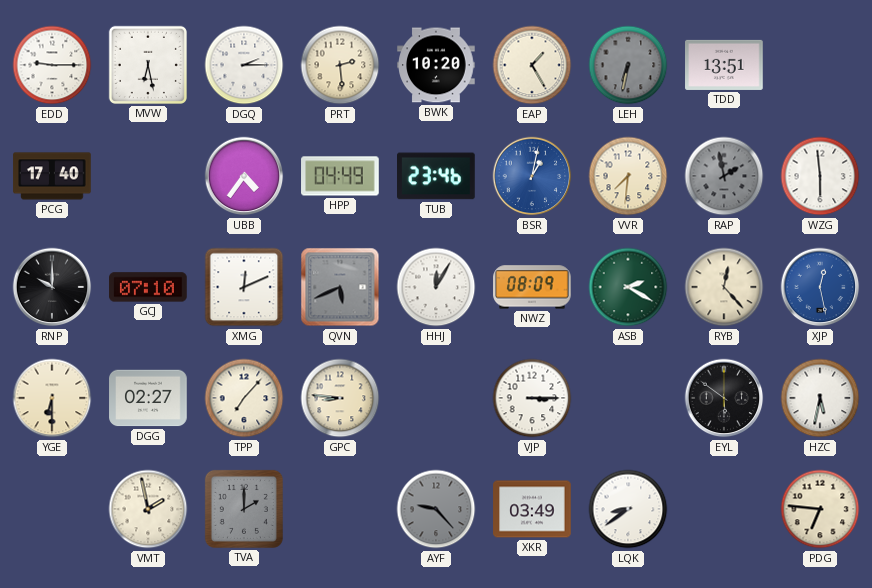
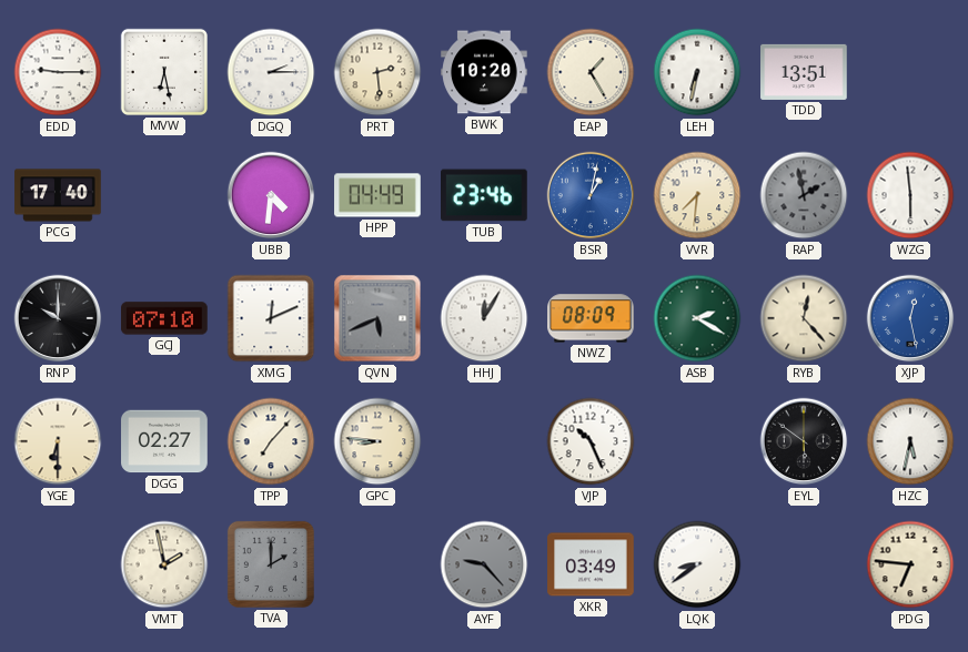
LEH dial: grey -> white
UBB: 4:36 -> 4:31
VJP: 3:15 -> 10:26
